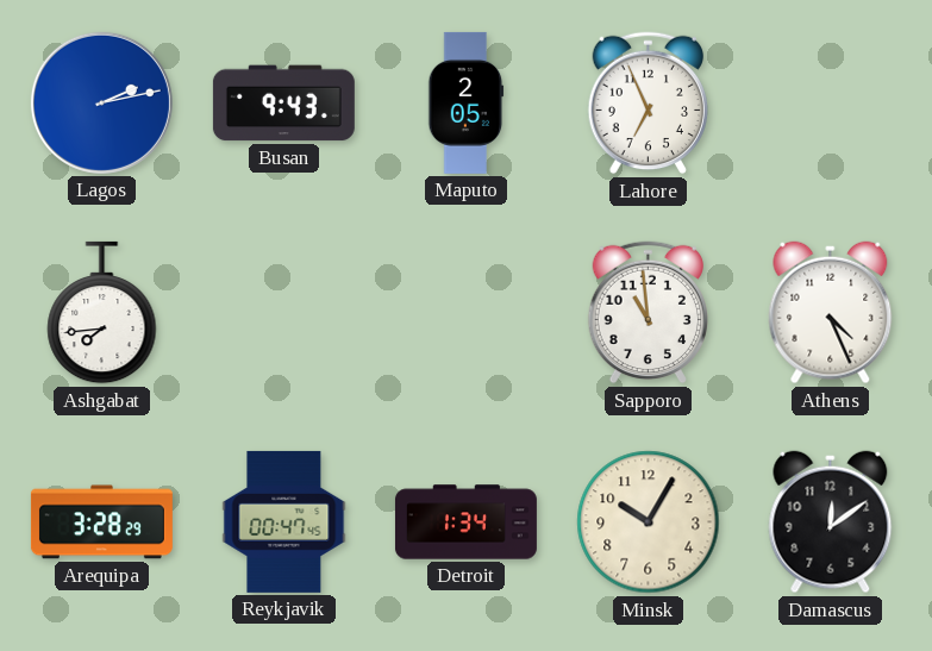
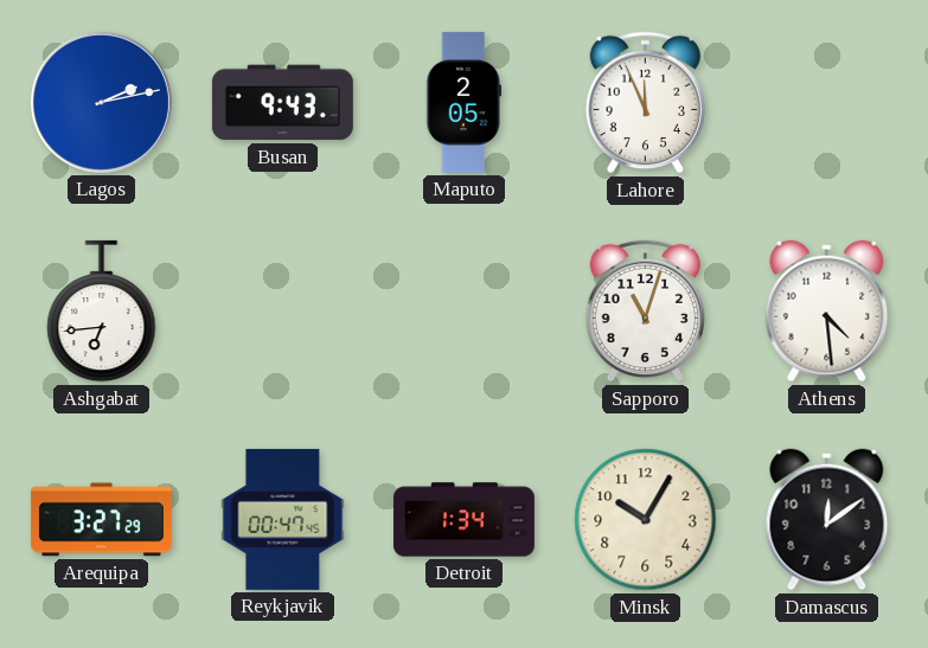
Lahore: 6:56 -> 11:56
Ashgabat: 7:44 -> 6:44
Sapporo: 10:59 -> 11:03
Athens: 4:26 -> 4:29
Arequipa: 3:28 -> 3:27
